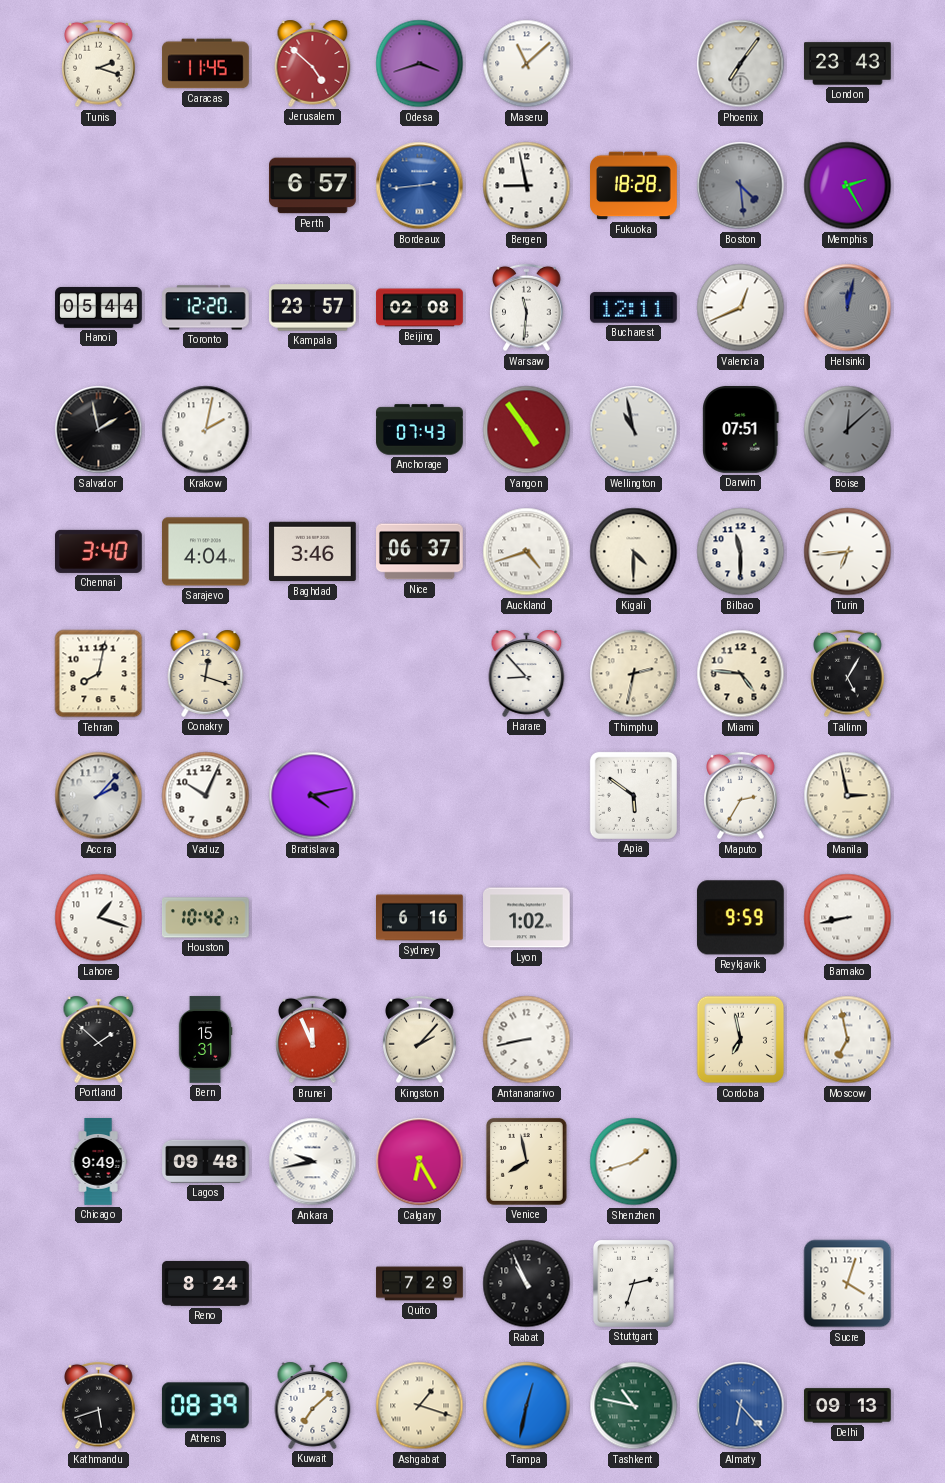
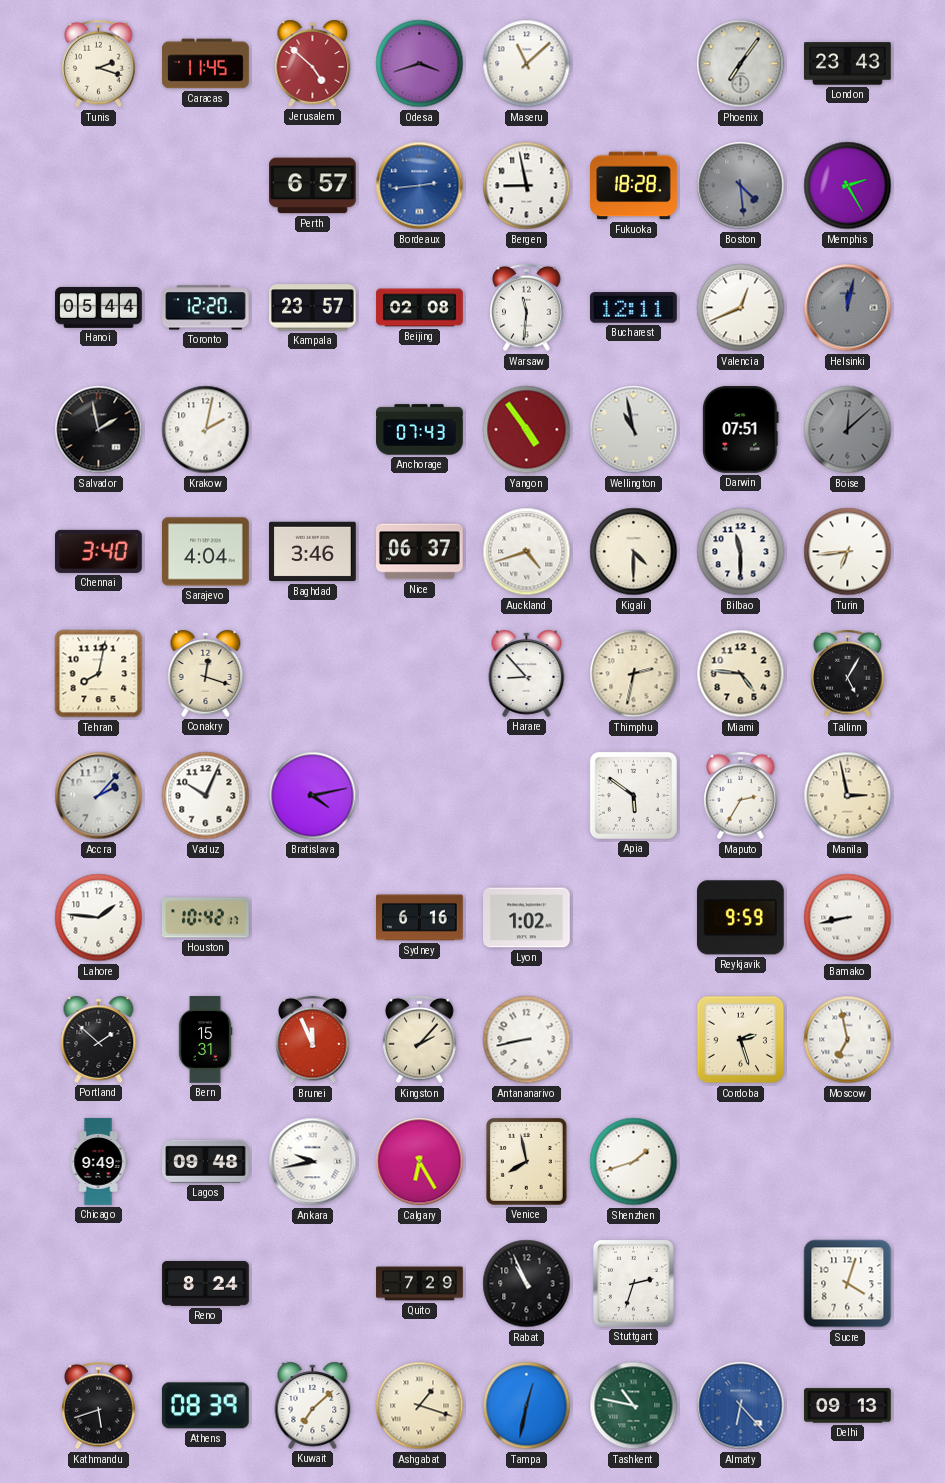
Lahore: 1:18 -> 1:46
Cordoba: 6:58 -> 2:27
